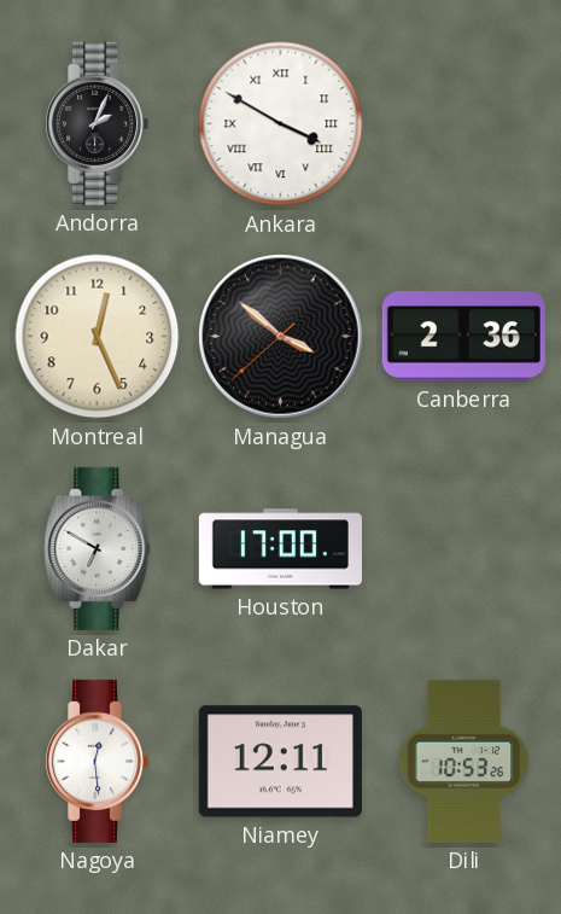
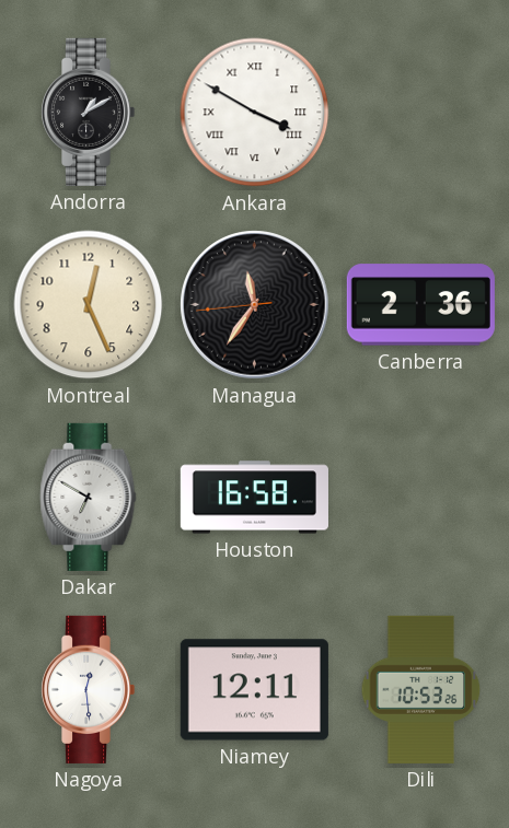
Andorra: 2:04 -> 1:10
Managua: 3:51 -> 11:35
Houston: 17:00 -> 16:58
